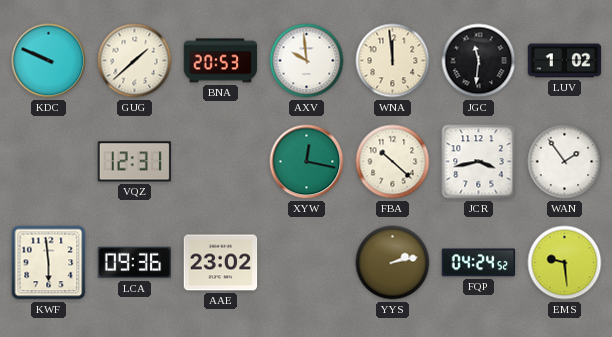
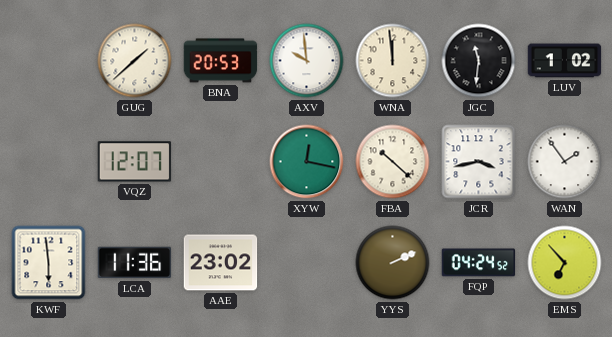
KDC: 9:49 -> none
VQZ: 12:31 -> 12:07
LCA: 09:36 -> 11:36
YYS: 2:13 -> 2:11
EMS: 9:29 -> 6:53
